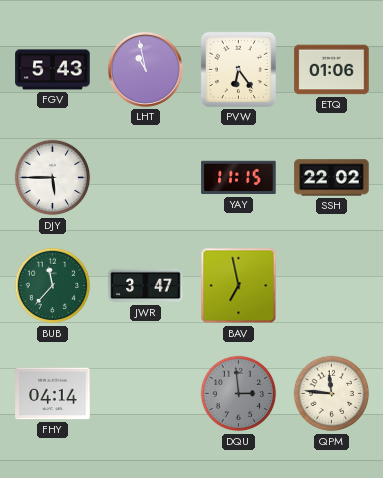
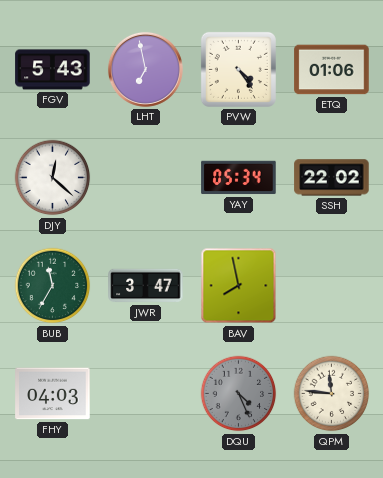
LHT: 10:58 -> 6:58
PVW: 6:24 -> 4:24
DJY: 5:45 -> 12:22
YAY: 11:15 -> 05:34
BUB: 11:37 -> 11:35
BAV: 6:58 -> 7:58
FHY: 04:14 -> 04:03
DQU: 2:59 -> 4:26
